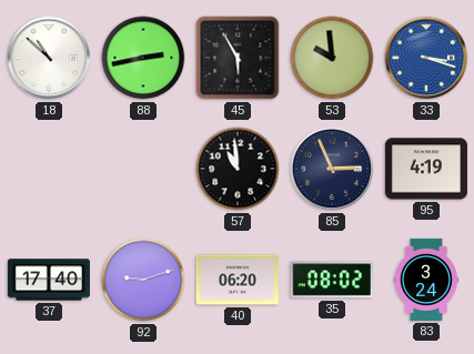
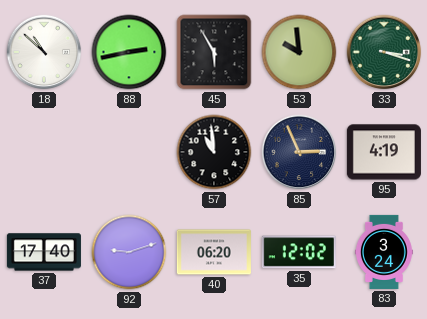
33 dial: blue -> green
35: 08:02 -> 12:02
